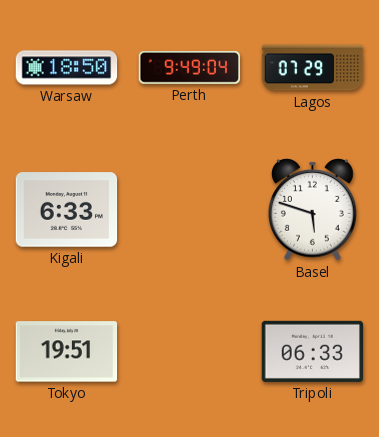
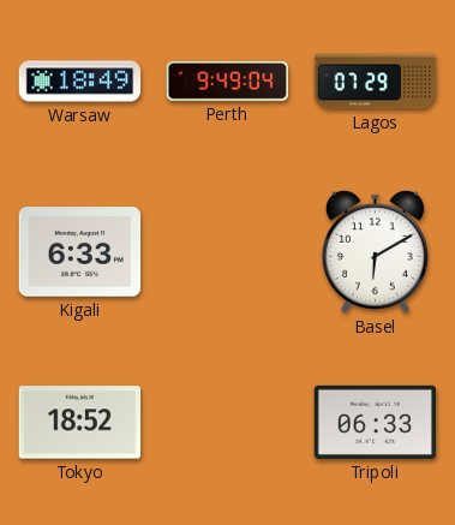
Warsaw: 18:50 -> 18:49
Basel: 5:48 -> 6:10
Tokyo: 19:51 -> 18:52
